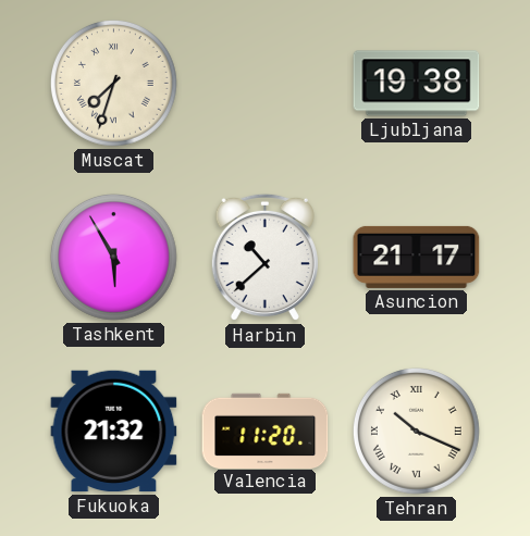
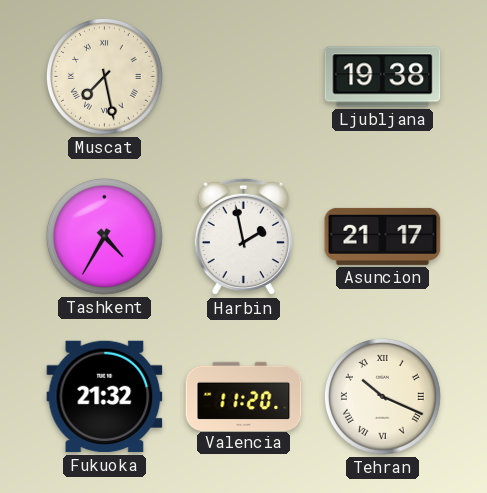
Muscat: 7:33 -> 7:28
Tashkent: 5:55 -> 4:35
Harbin: 10:38 -> 1:58
